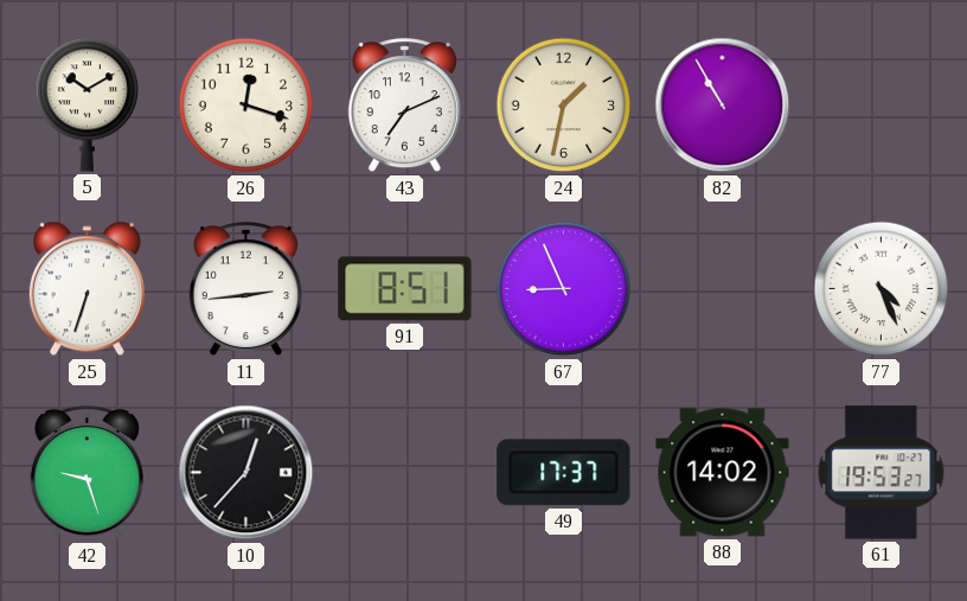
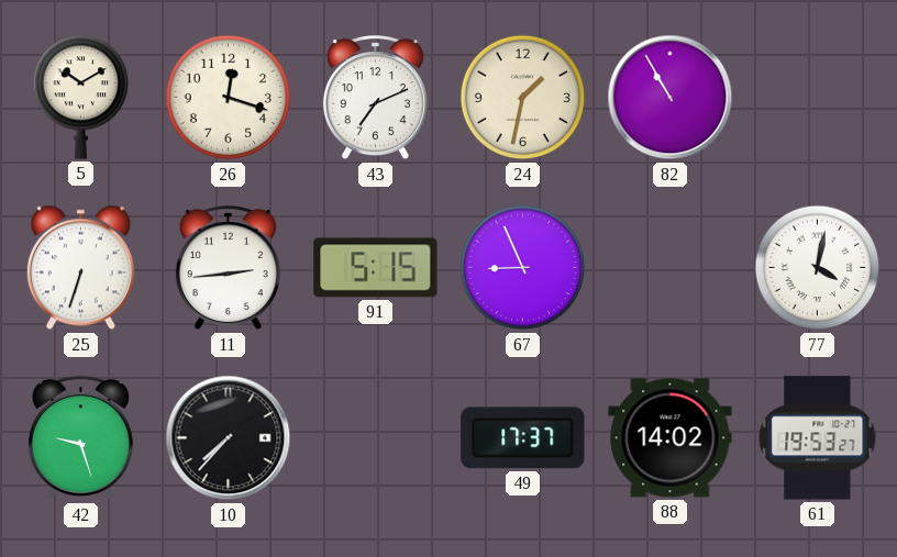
91: 8:51 -> 5:15
77: 4:26 -> 4:02
10: 12:37 -> 7:37
